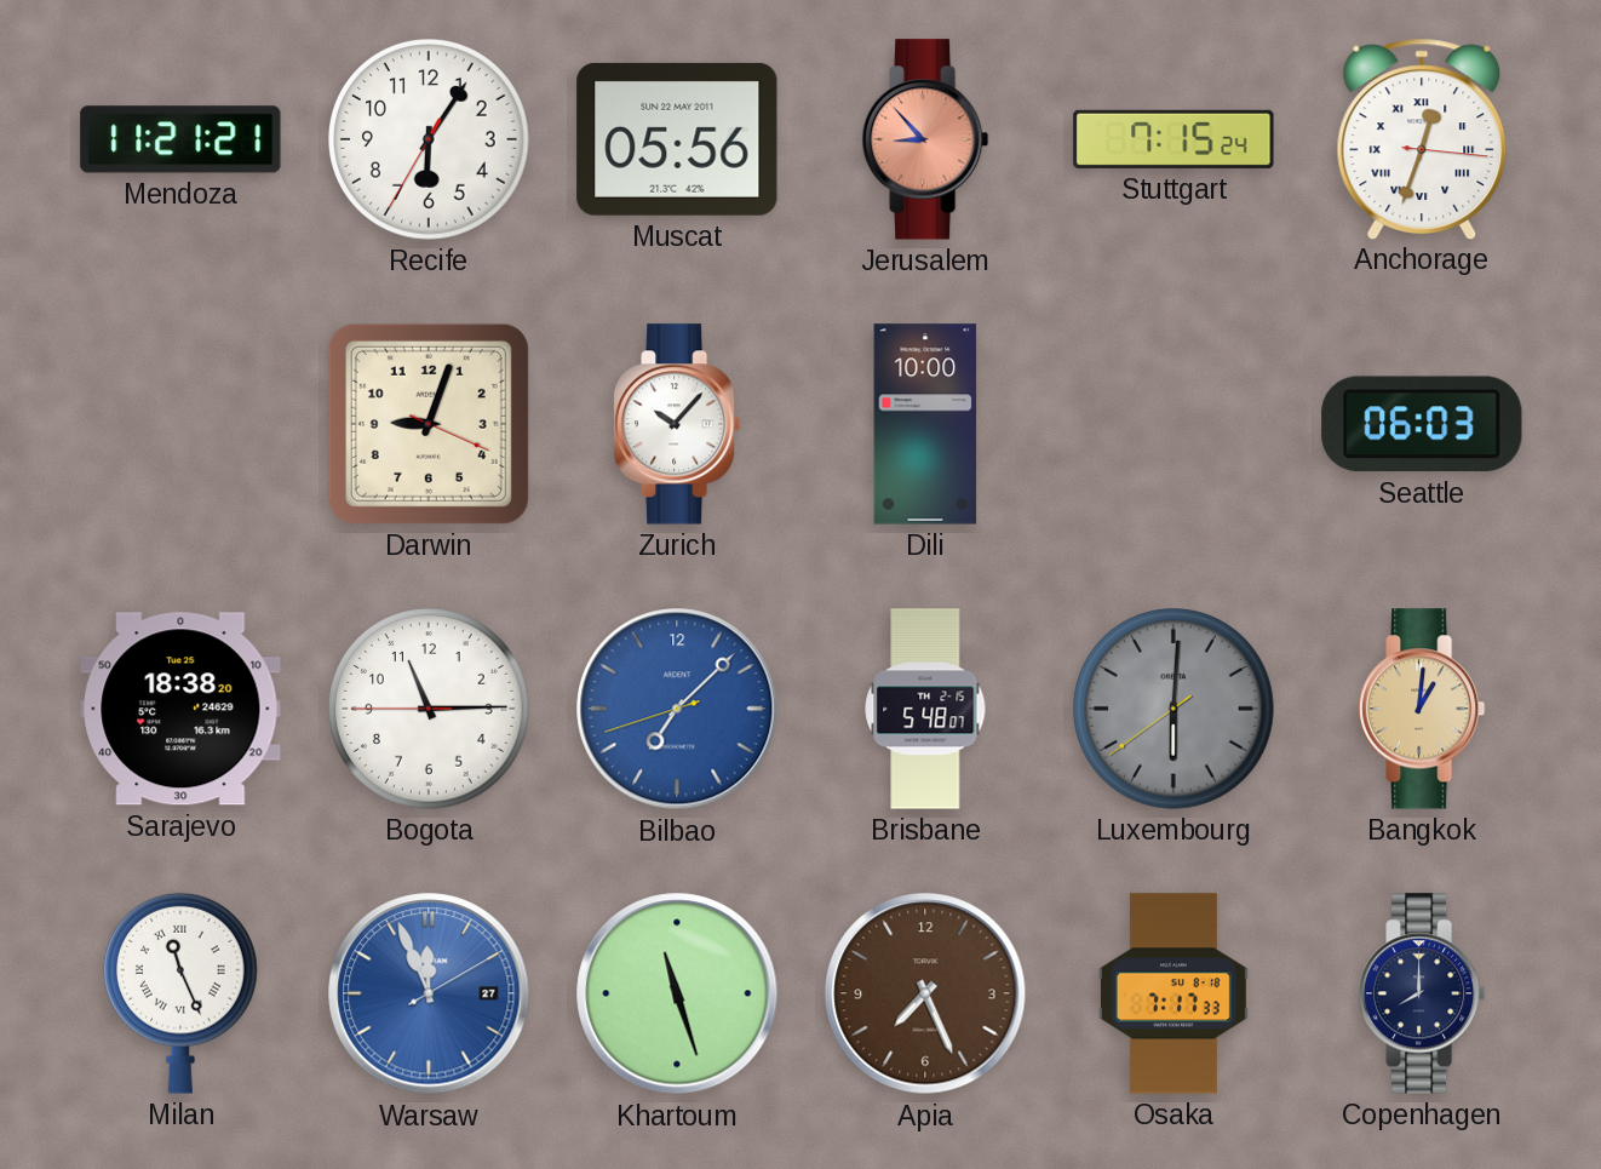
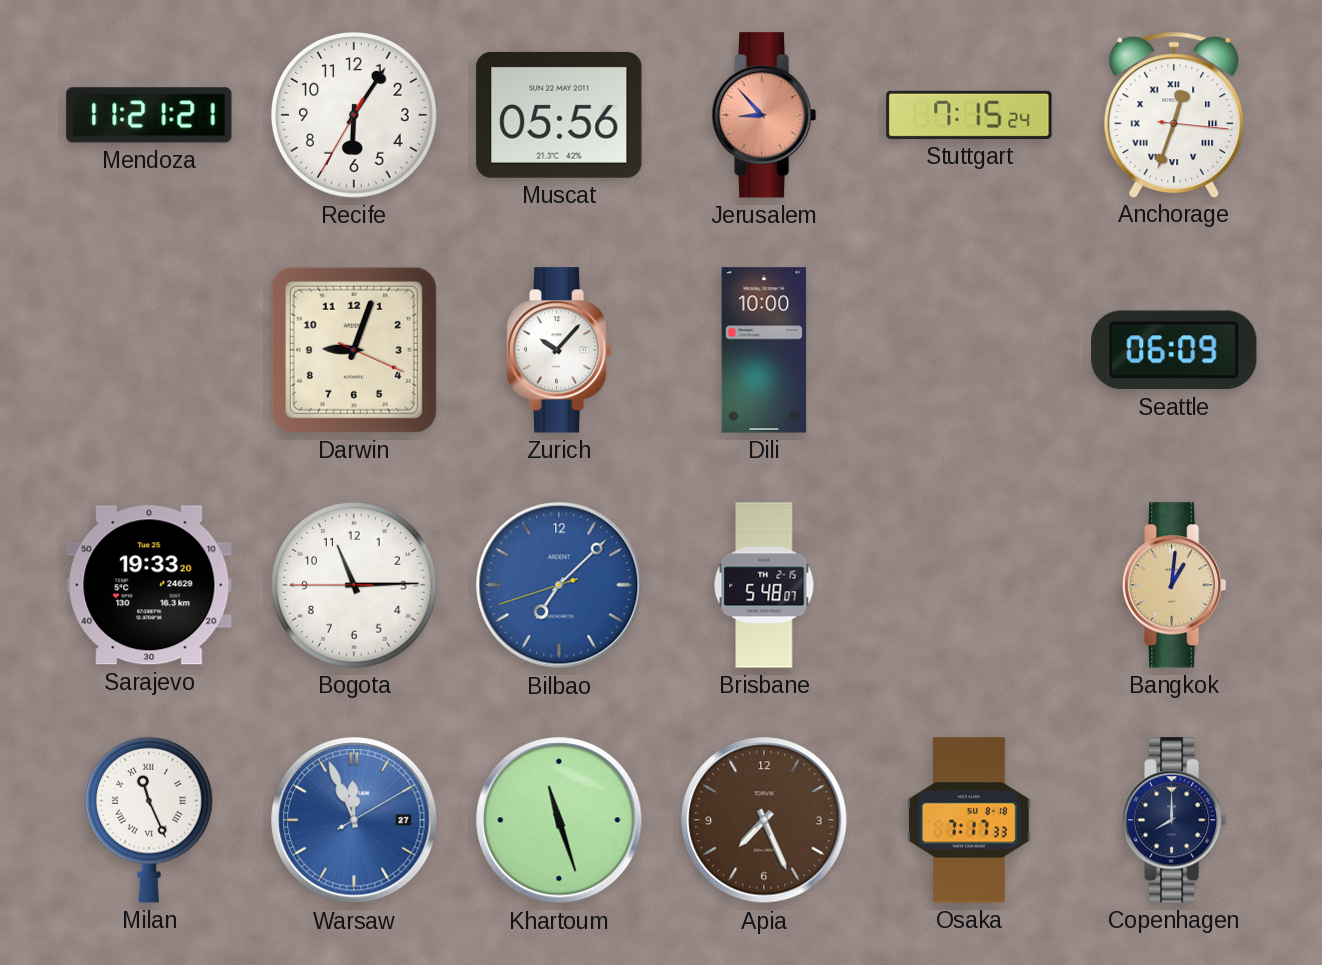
Seattle: 06:03 -> 06:09
Sarajevo: 18:38 -> 19:33
Luxembourg: 6:00 -> none
